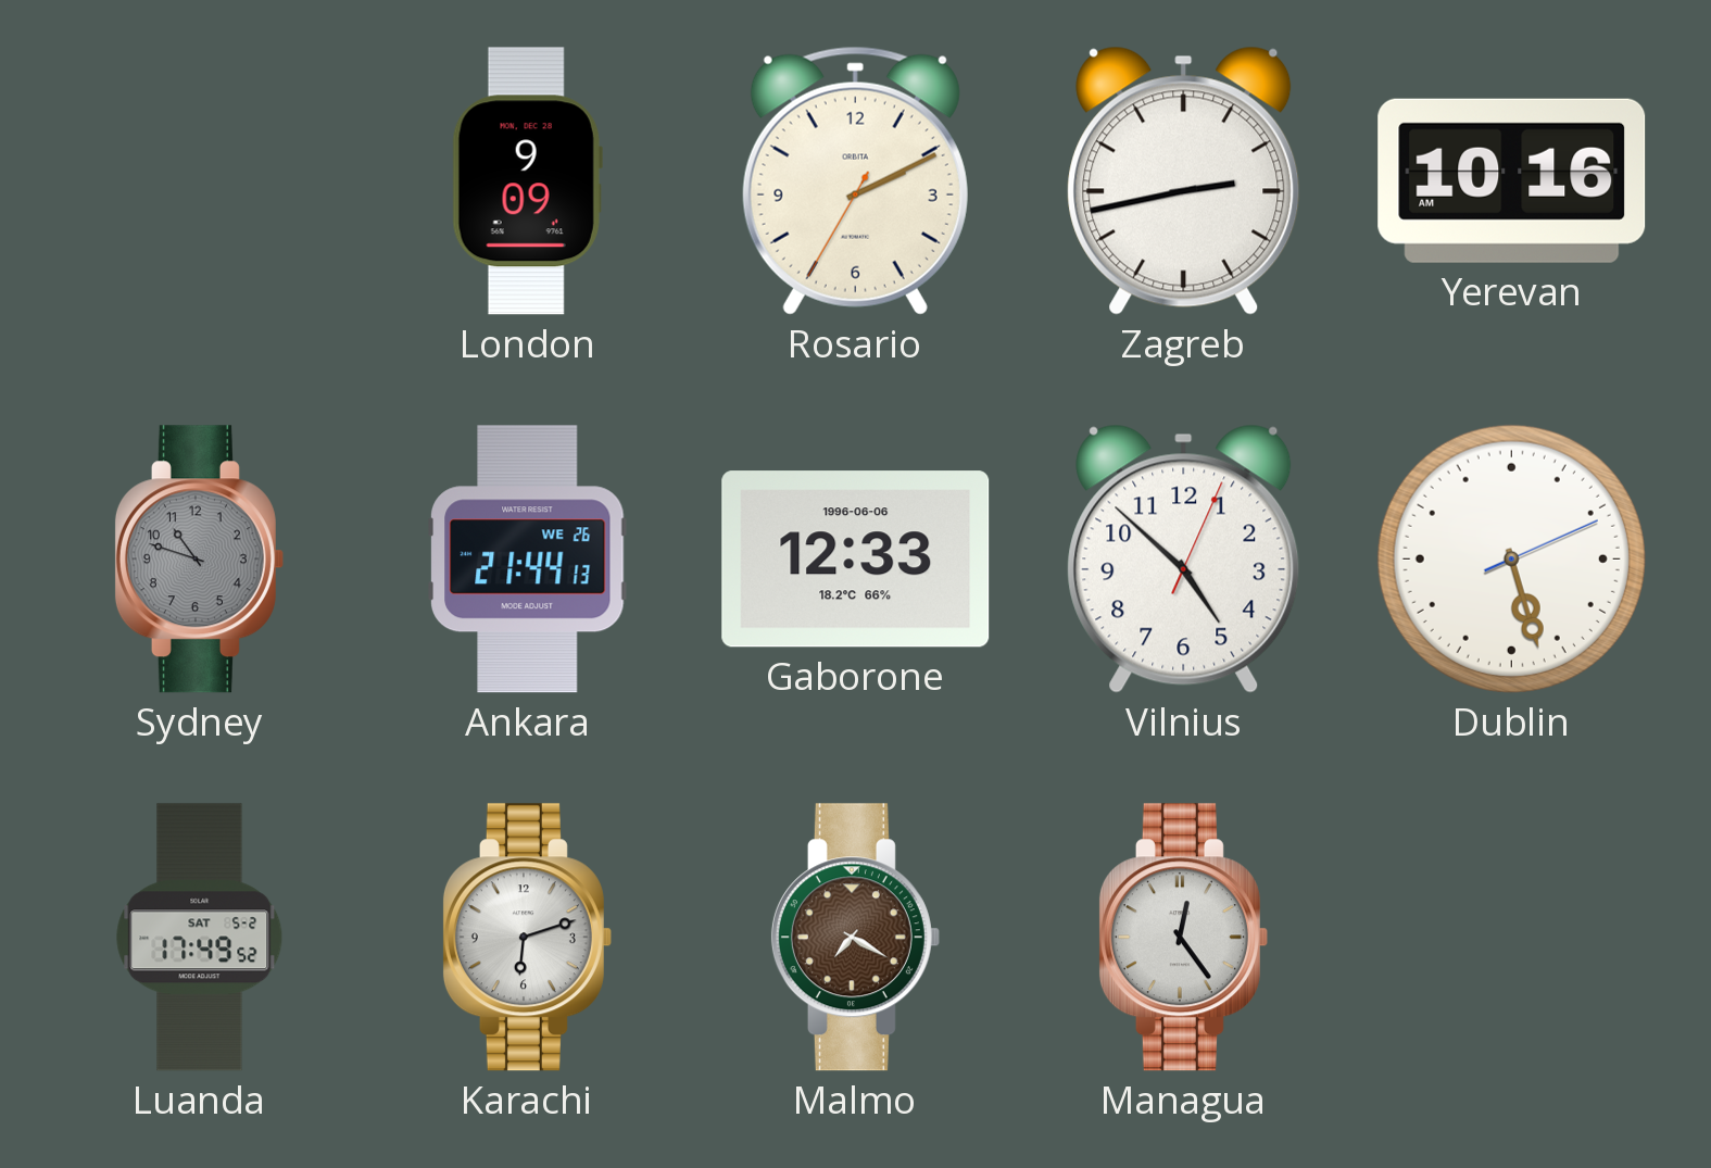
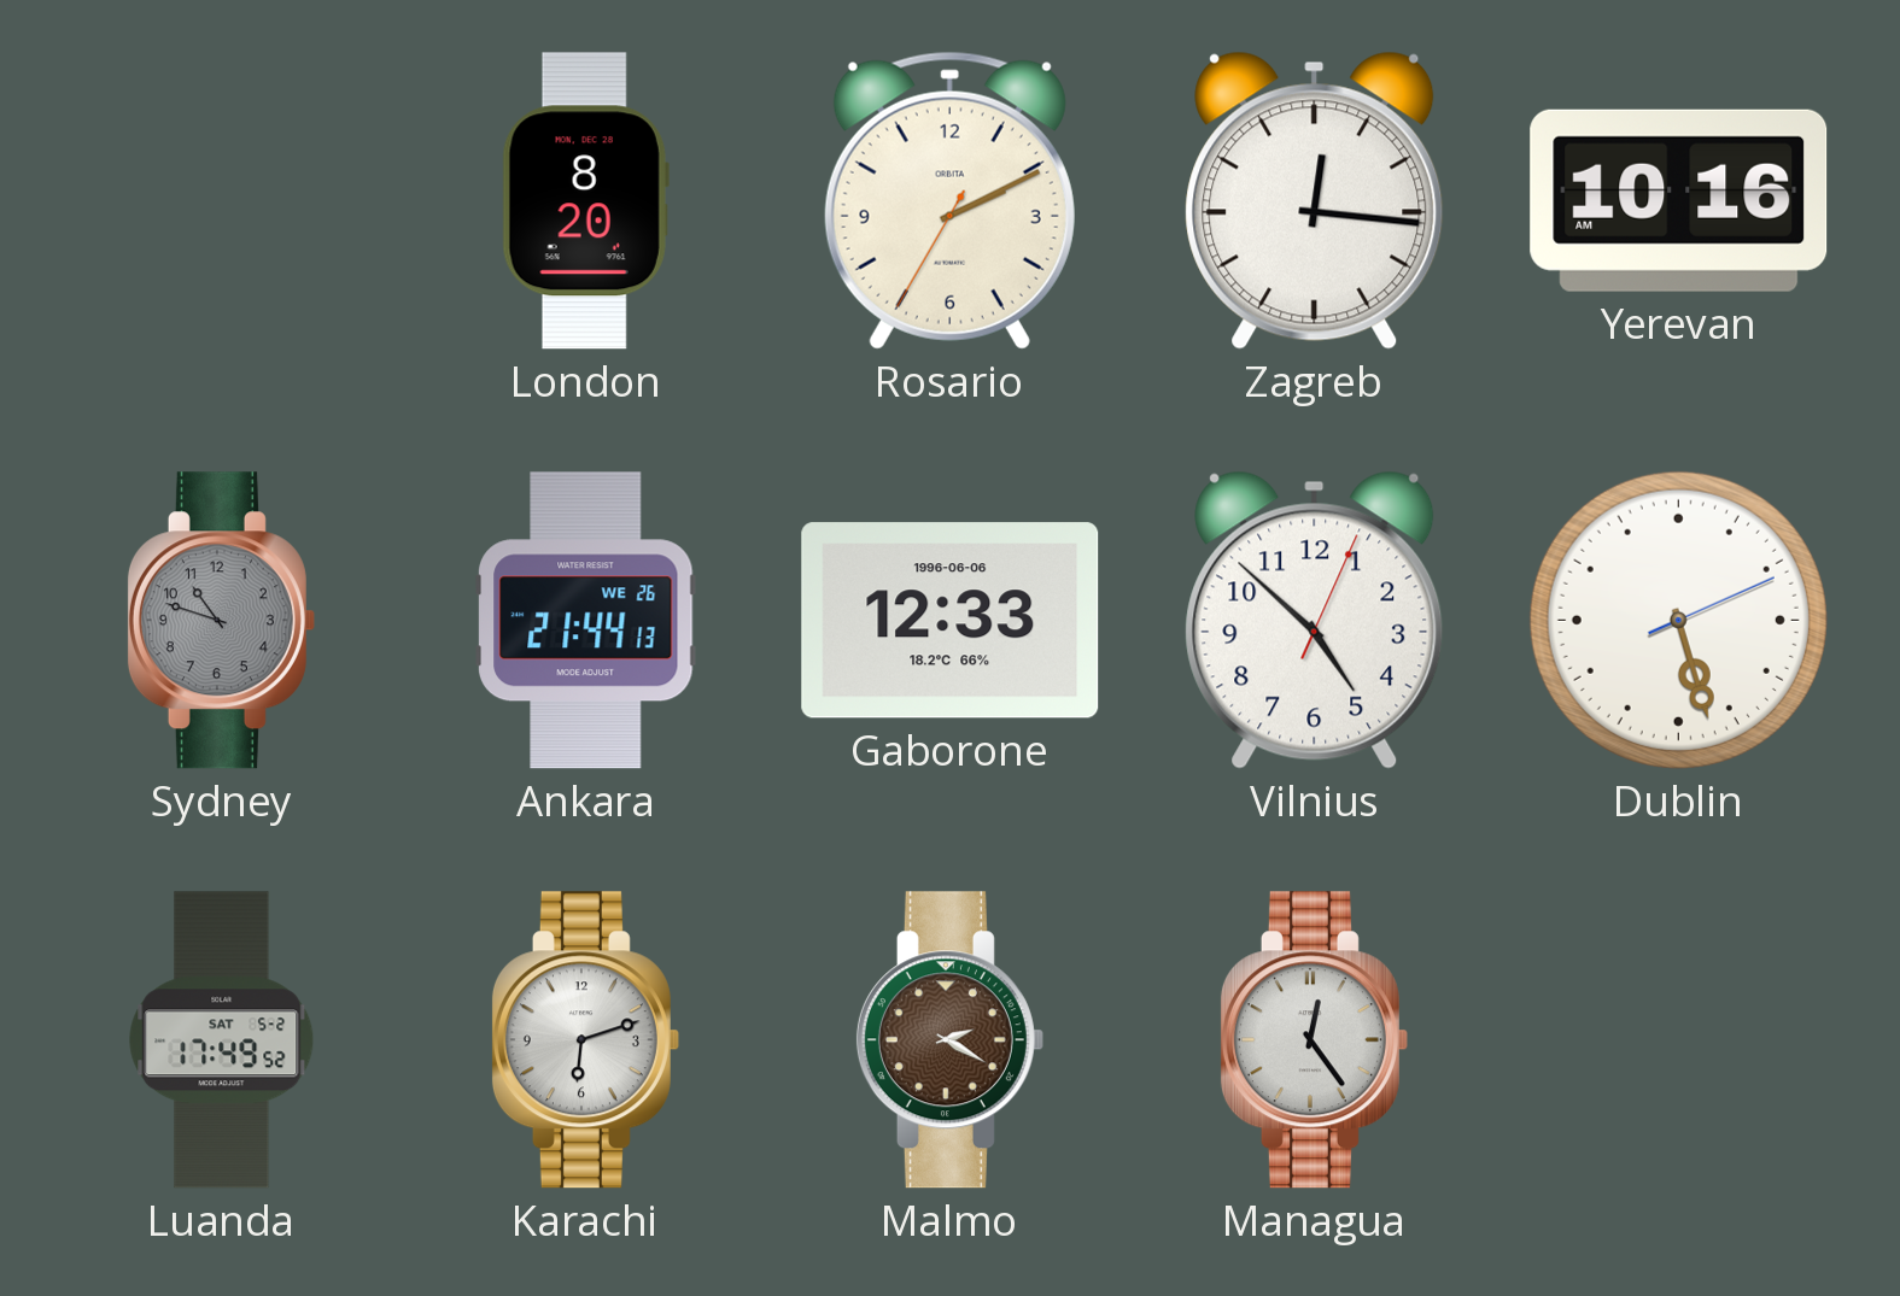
London: 9:09 -> 8:20
Zagreb: 2:43 -> 12:16
Malmo: 7:20 -> 2:20
